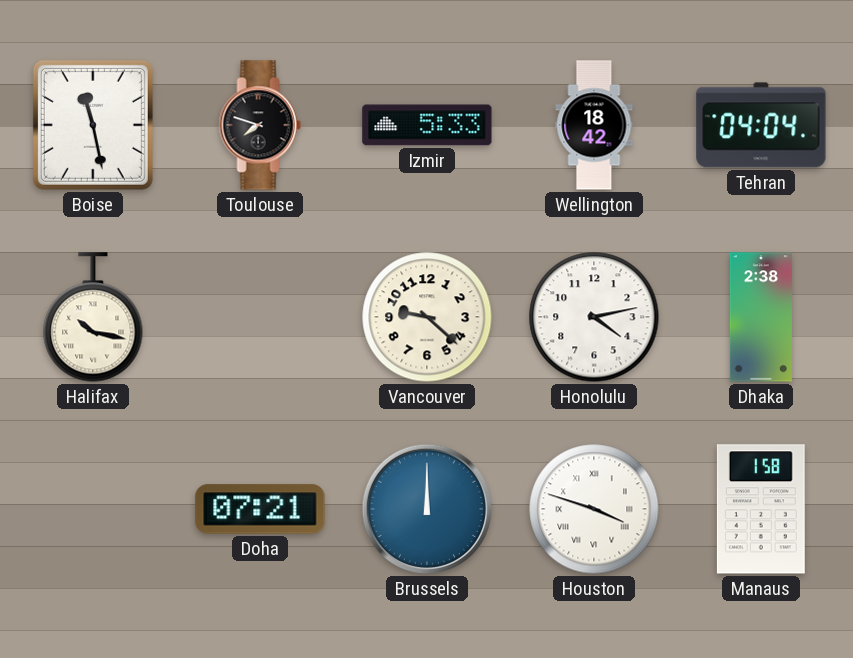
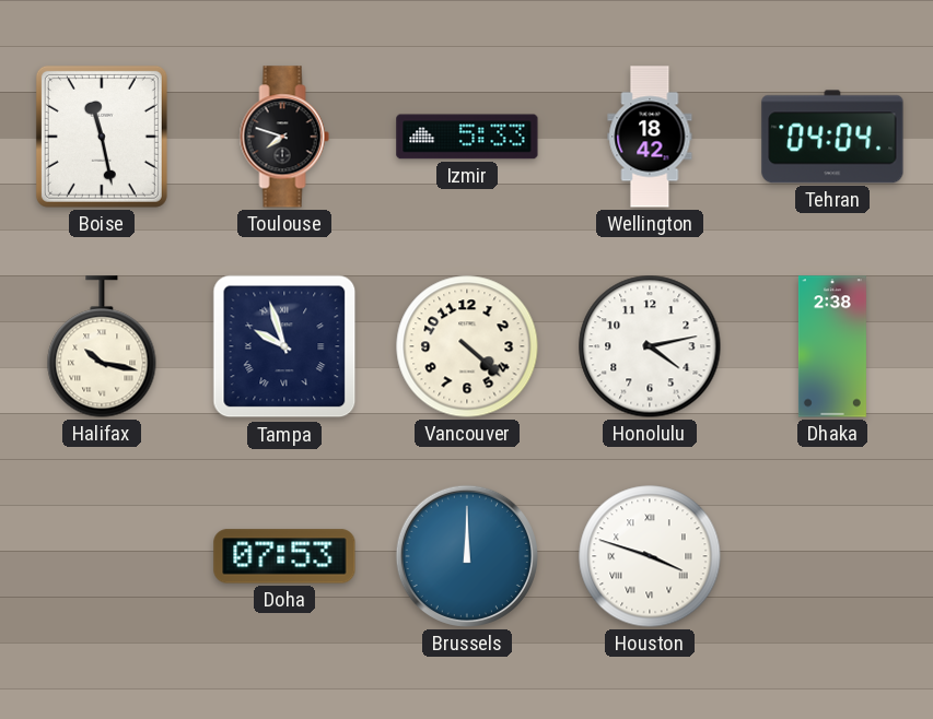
Tampa: none -> 9:57
Vancouver: 9:22 -> 4:22
Doha: 07:21 -> 07:53
Manaus: 1:58 -> none
